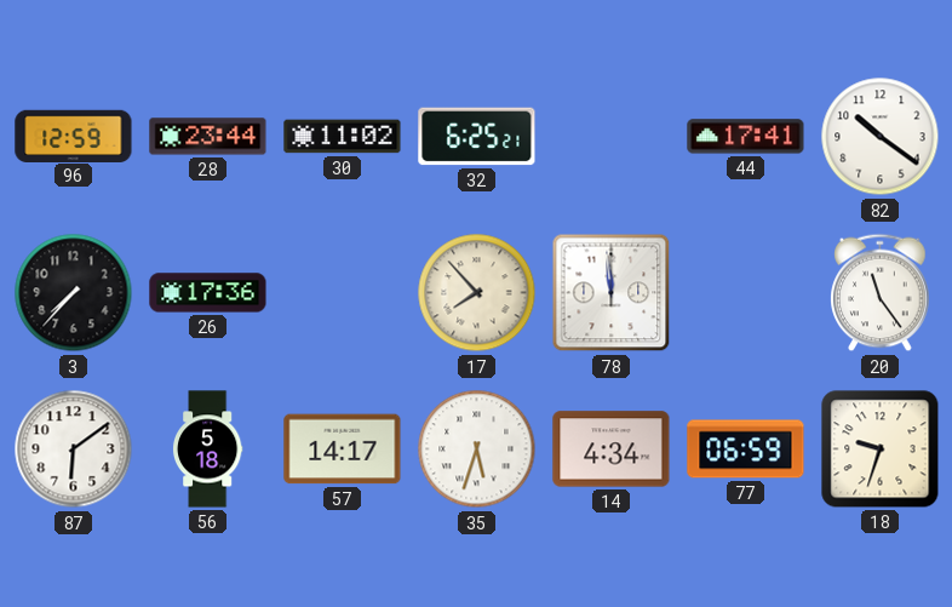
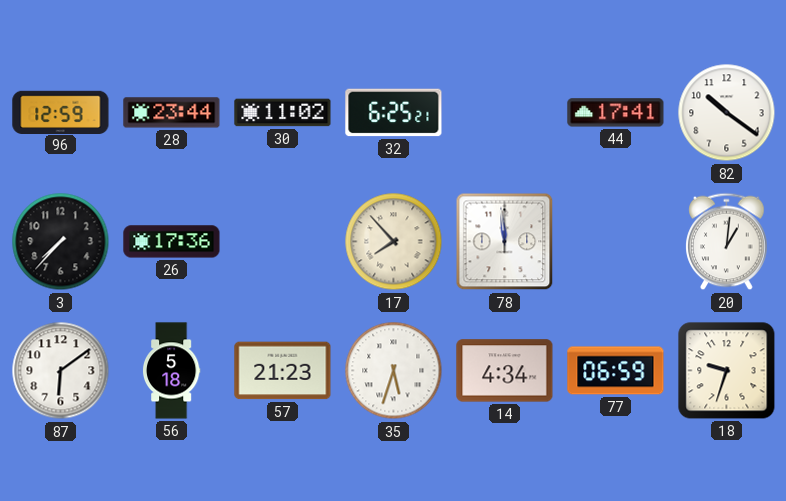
20: 11:24 -> 1:01
57: 14:17 -> 21:23
